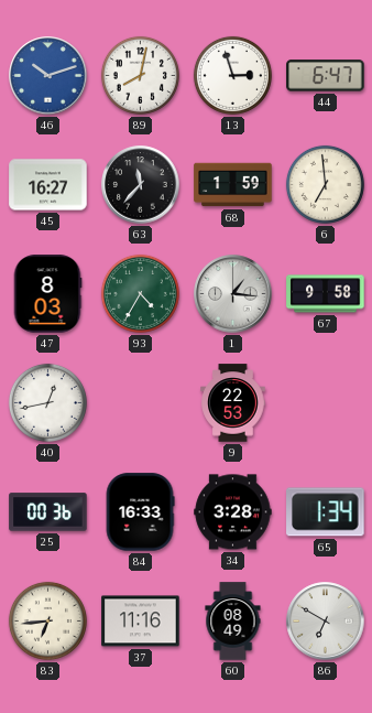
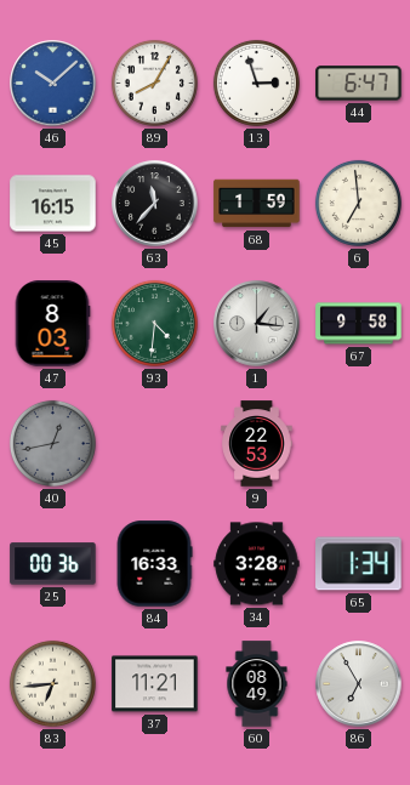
46: 10:12 -> 10:08
89: 8:02 -> 8:05
45: 16:27 -> 16:15
93: 4:35 -> 4:31
40 dial: white -> grey
37: 11:16 -> 11:21
86: 6:50 -> 6:55
